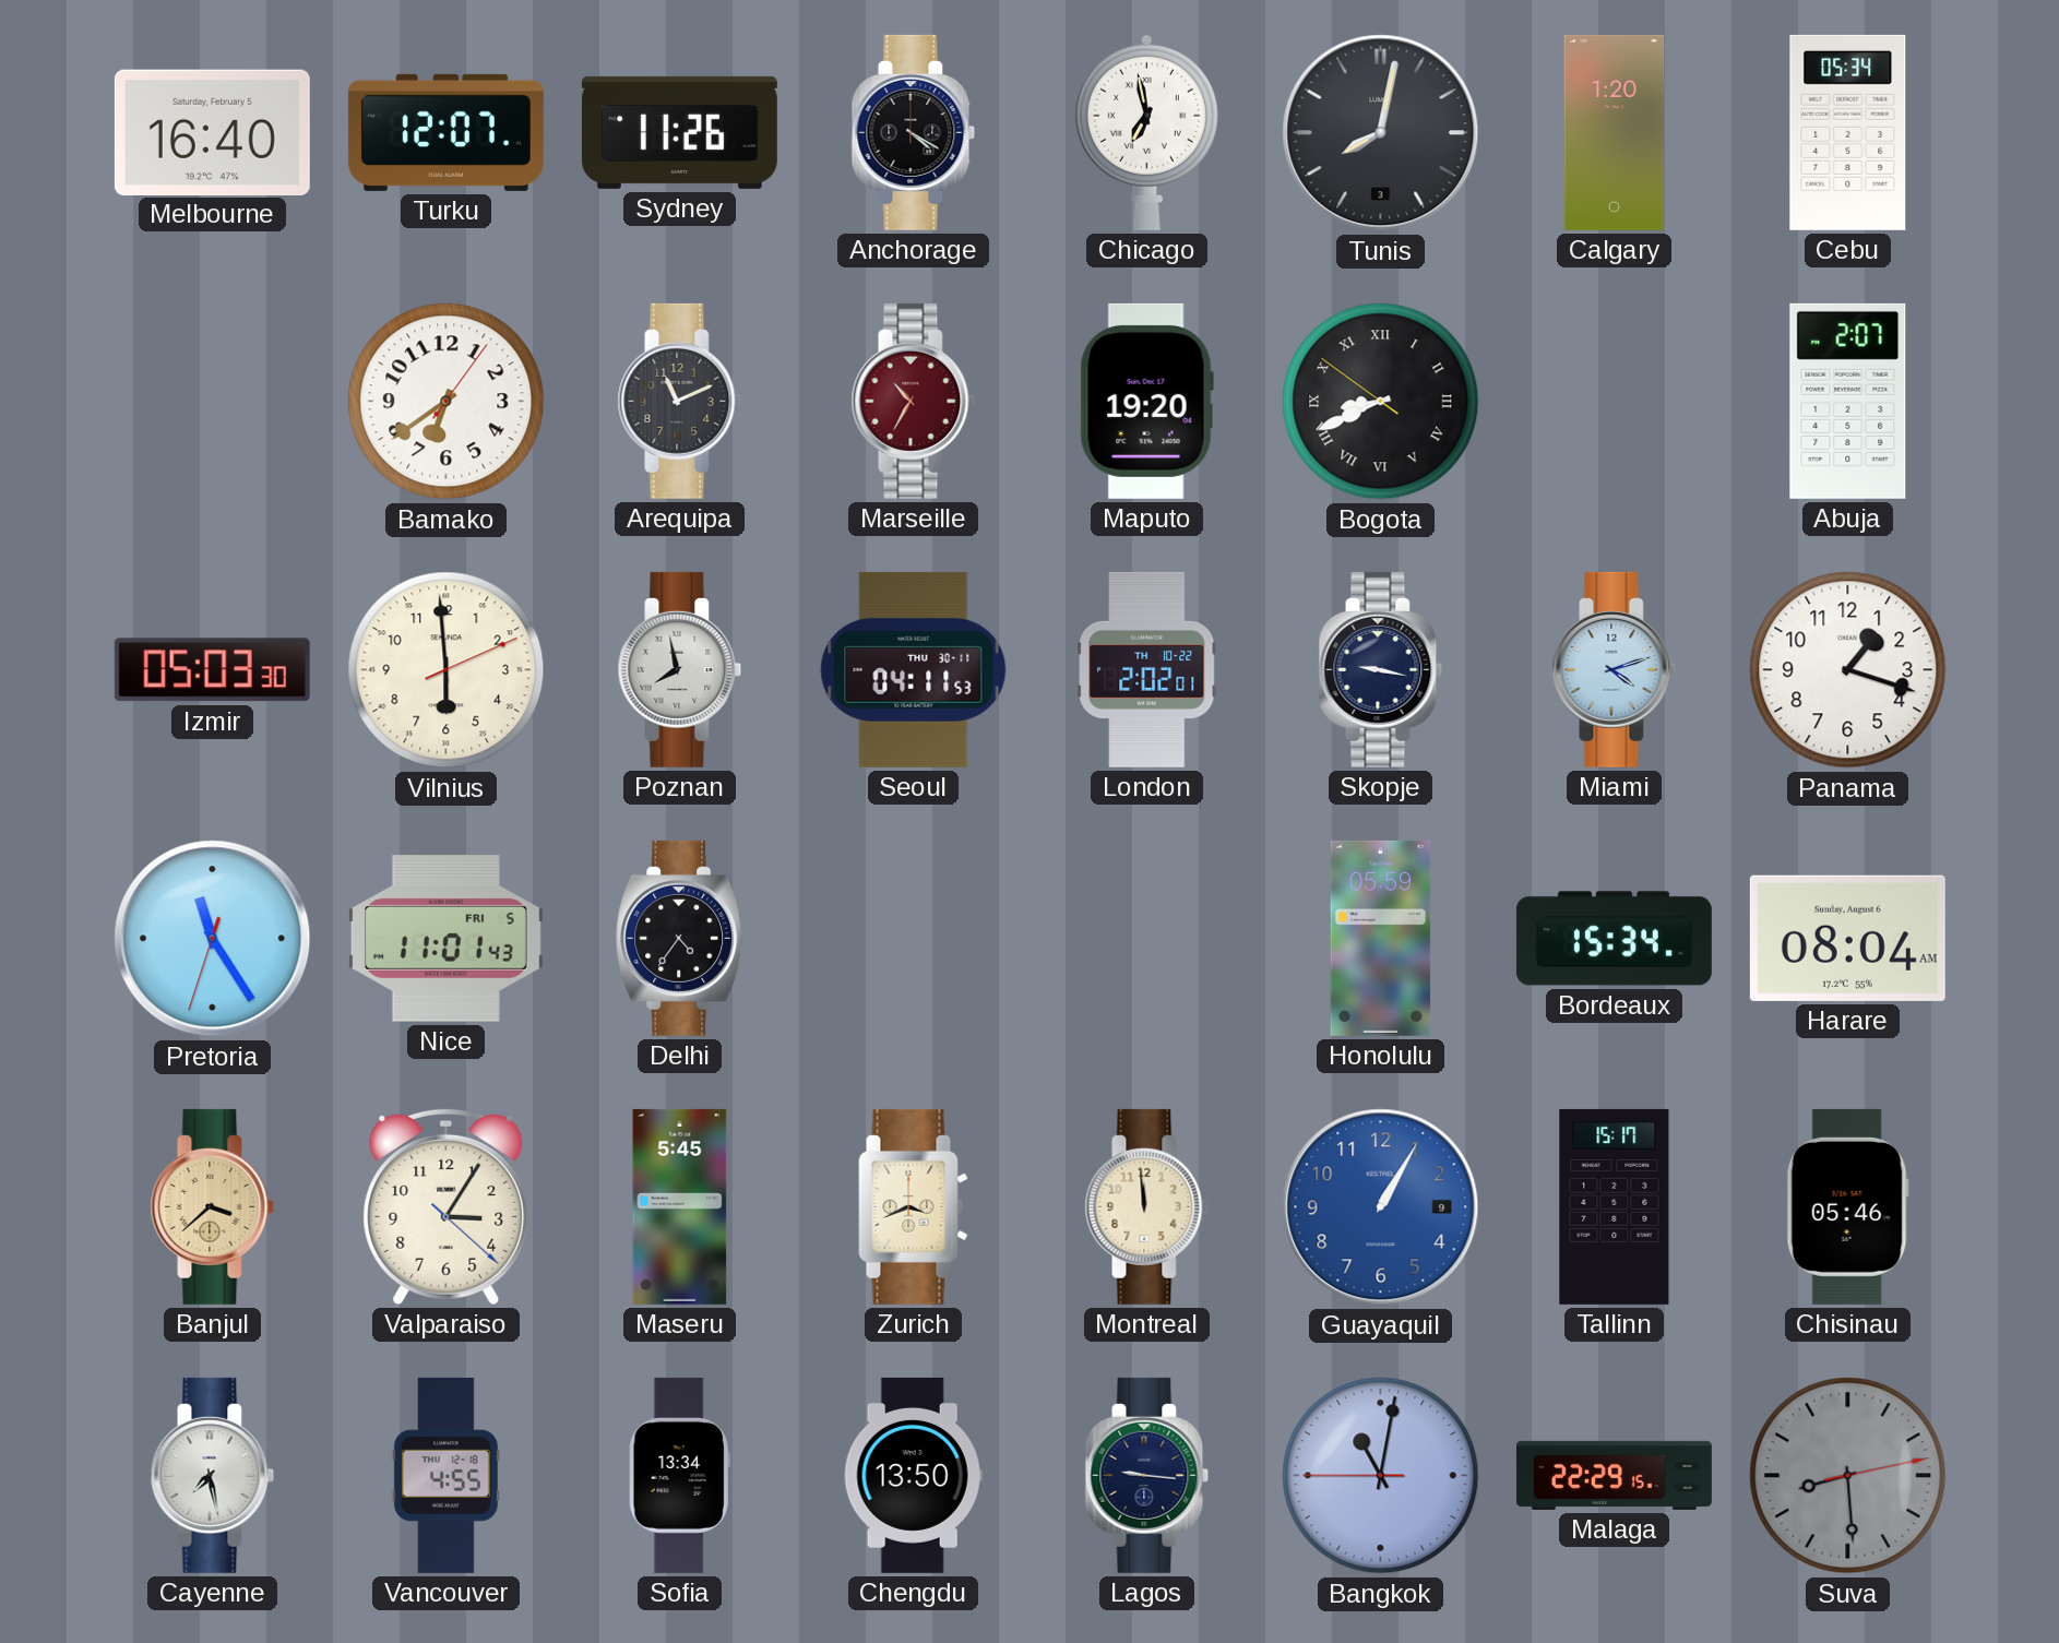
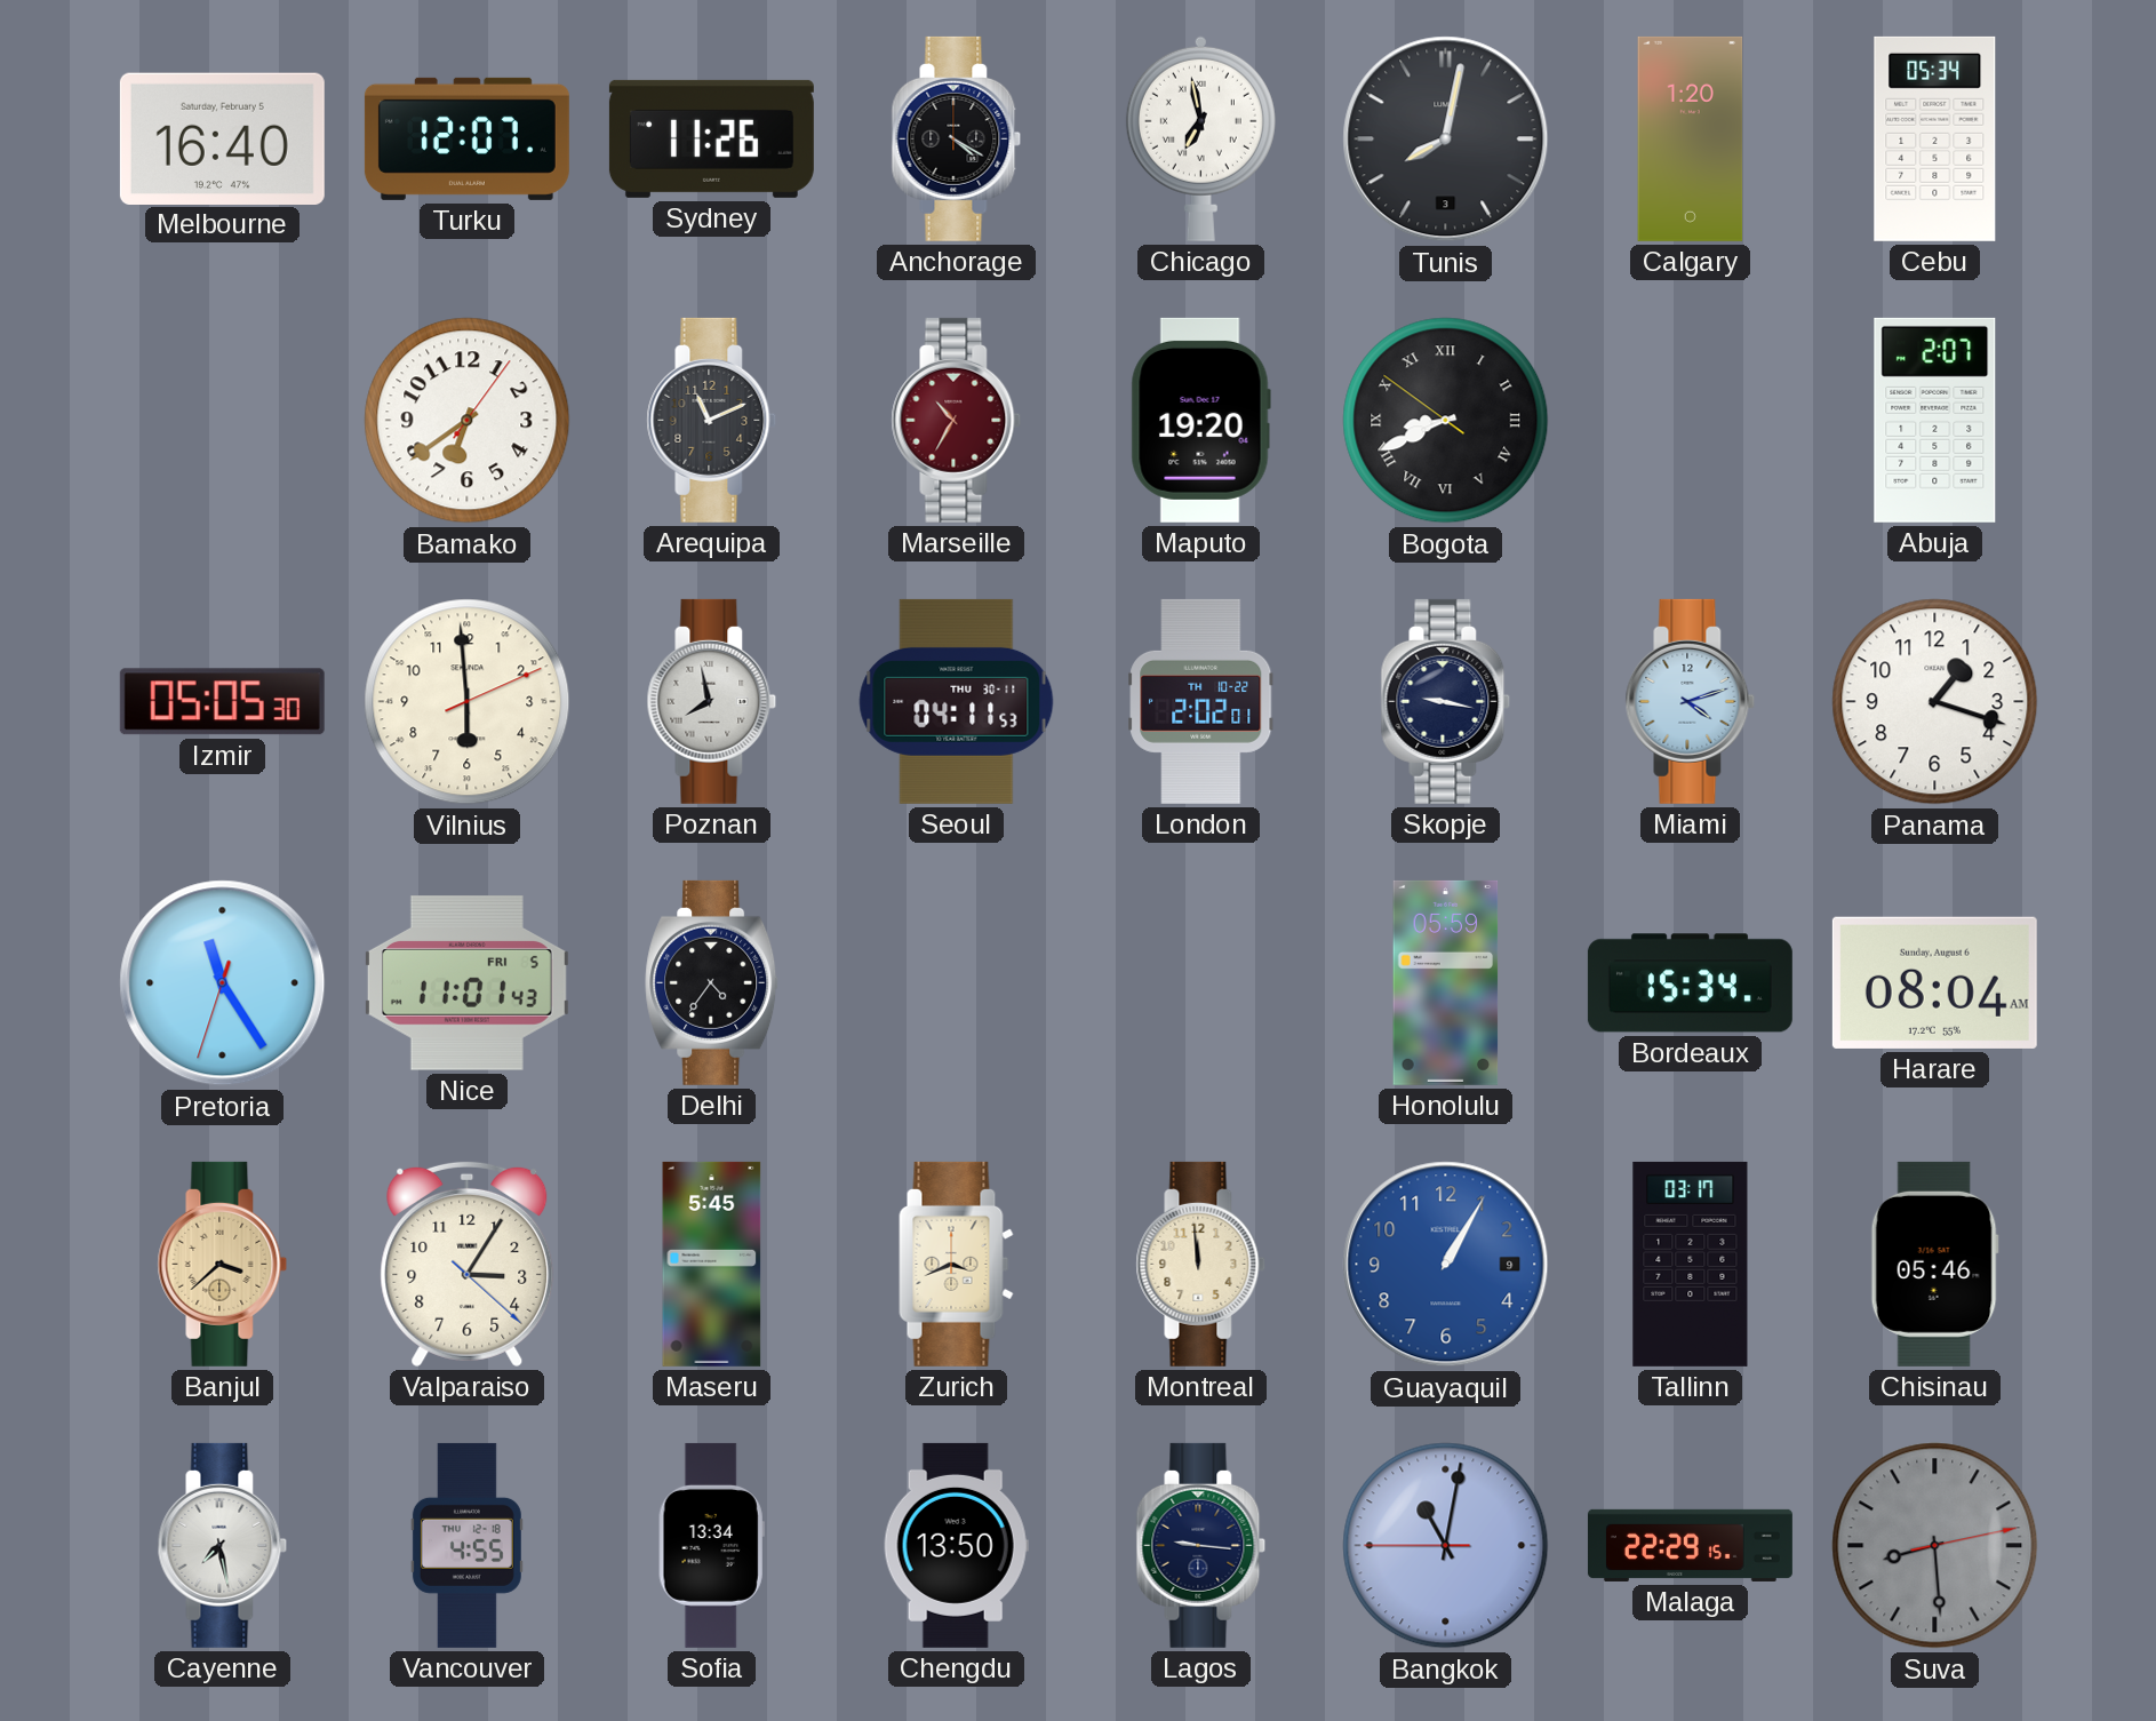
Izmir: 05:03 -> 05:05
Tallinn: 15:17 -> 03:17
